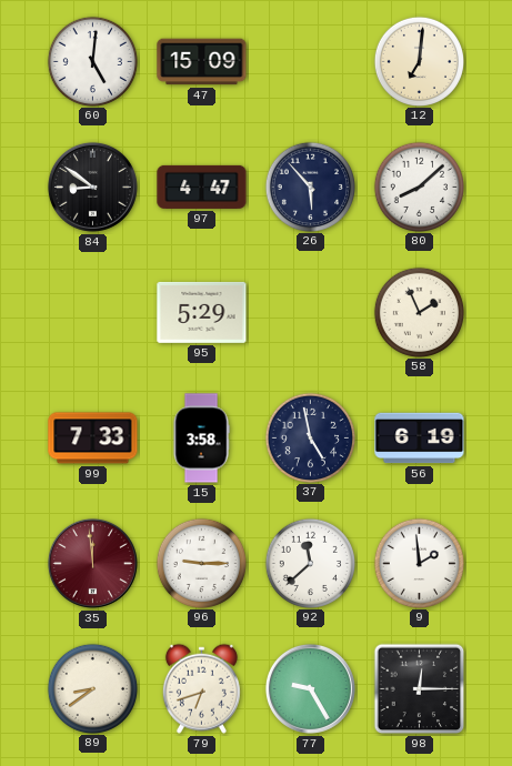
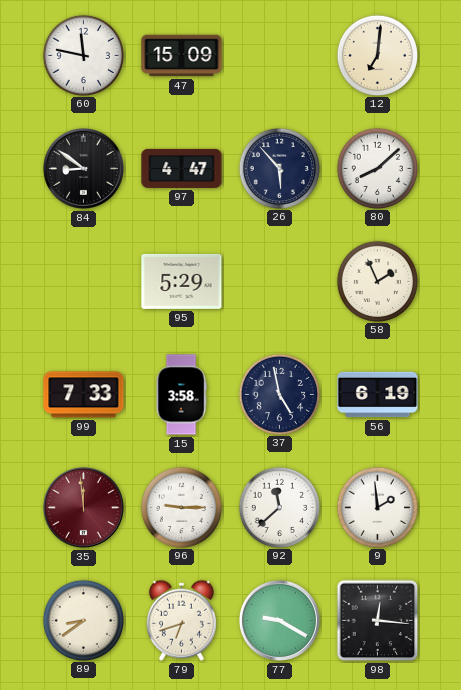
60: 5:01 -> 11:47
77: 9:25 -> 9:20
98: 12:15 -> 12:16
